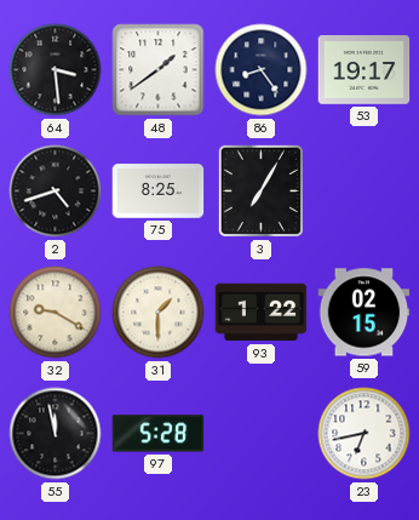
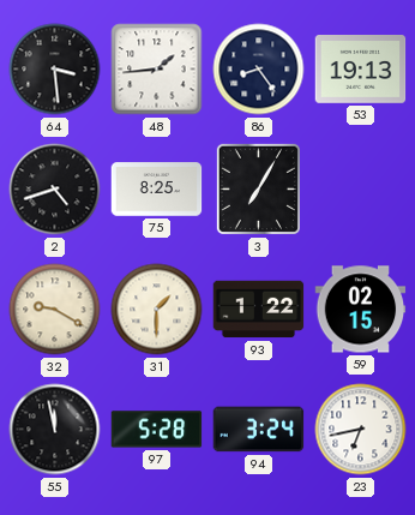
48: 1:39 -> 1:44
53: 19:17 -> 19:13
94: none -> 3:24
